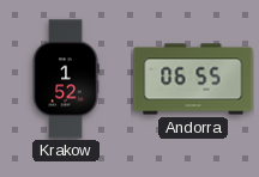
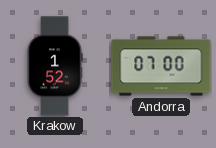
Andorra: 06:55 -> 07:00
